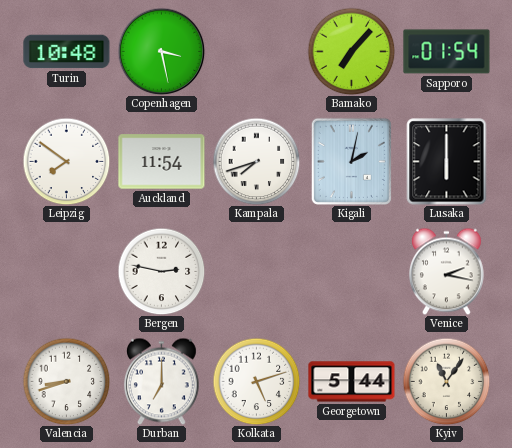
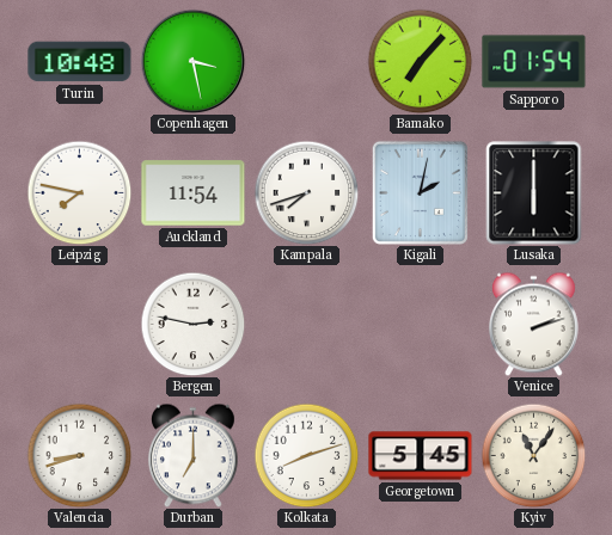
Leipzig: 7:51 -> 7:47
Venice: 2:17 -> 2:12
Kolkata: 5:12 -> 8:12
Georgetown: 5:44 -> 5:45
